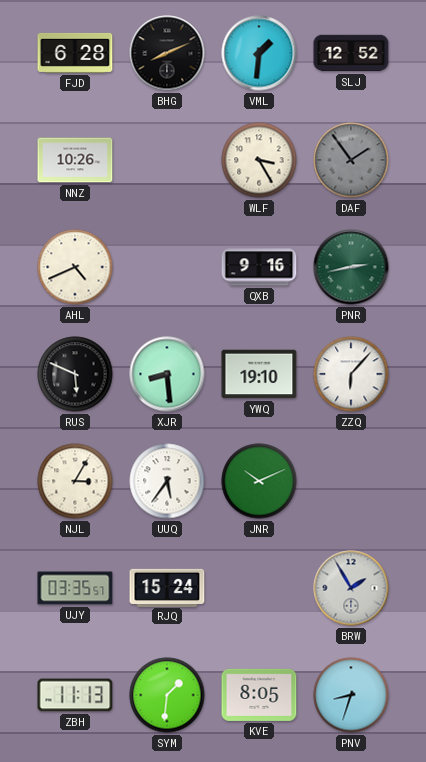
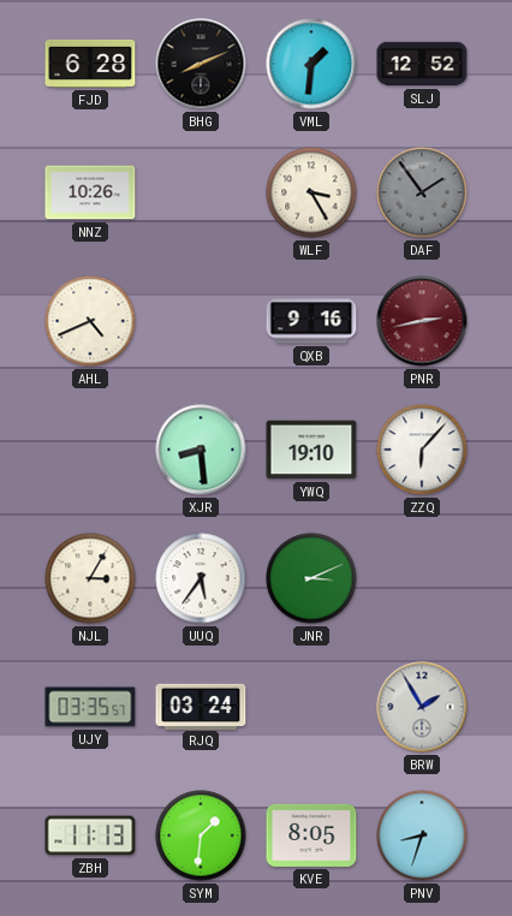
PNR dial: green -> burgundy
RUS: 5:49 -> none
JNR: 10:11 -> 3:11
RJQ: 15:24 -> 03:24
